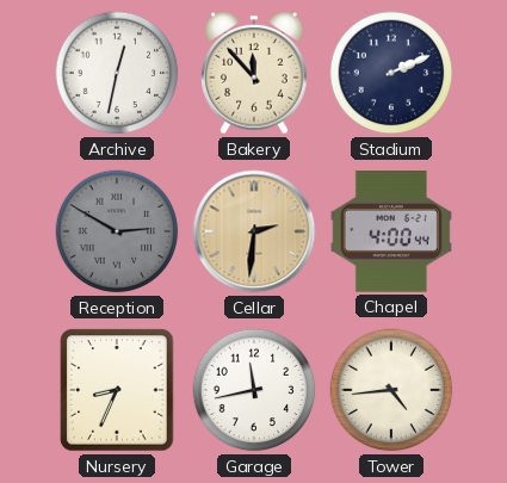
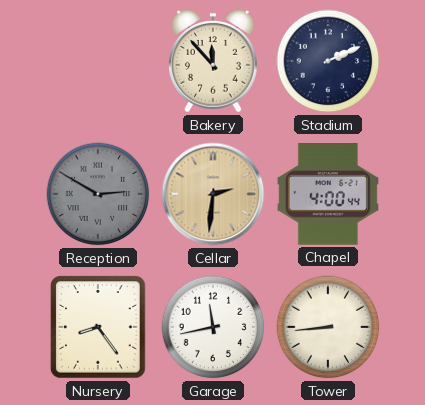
Archive: 12:32 -> none
Nursery: 8:34 -> 8:24
Tower: 4:44 -> 8:44
